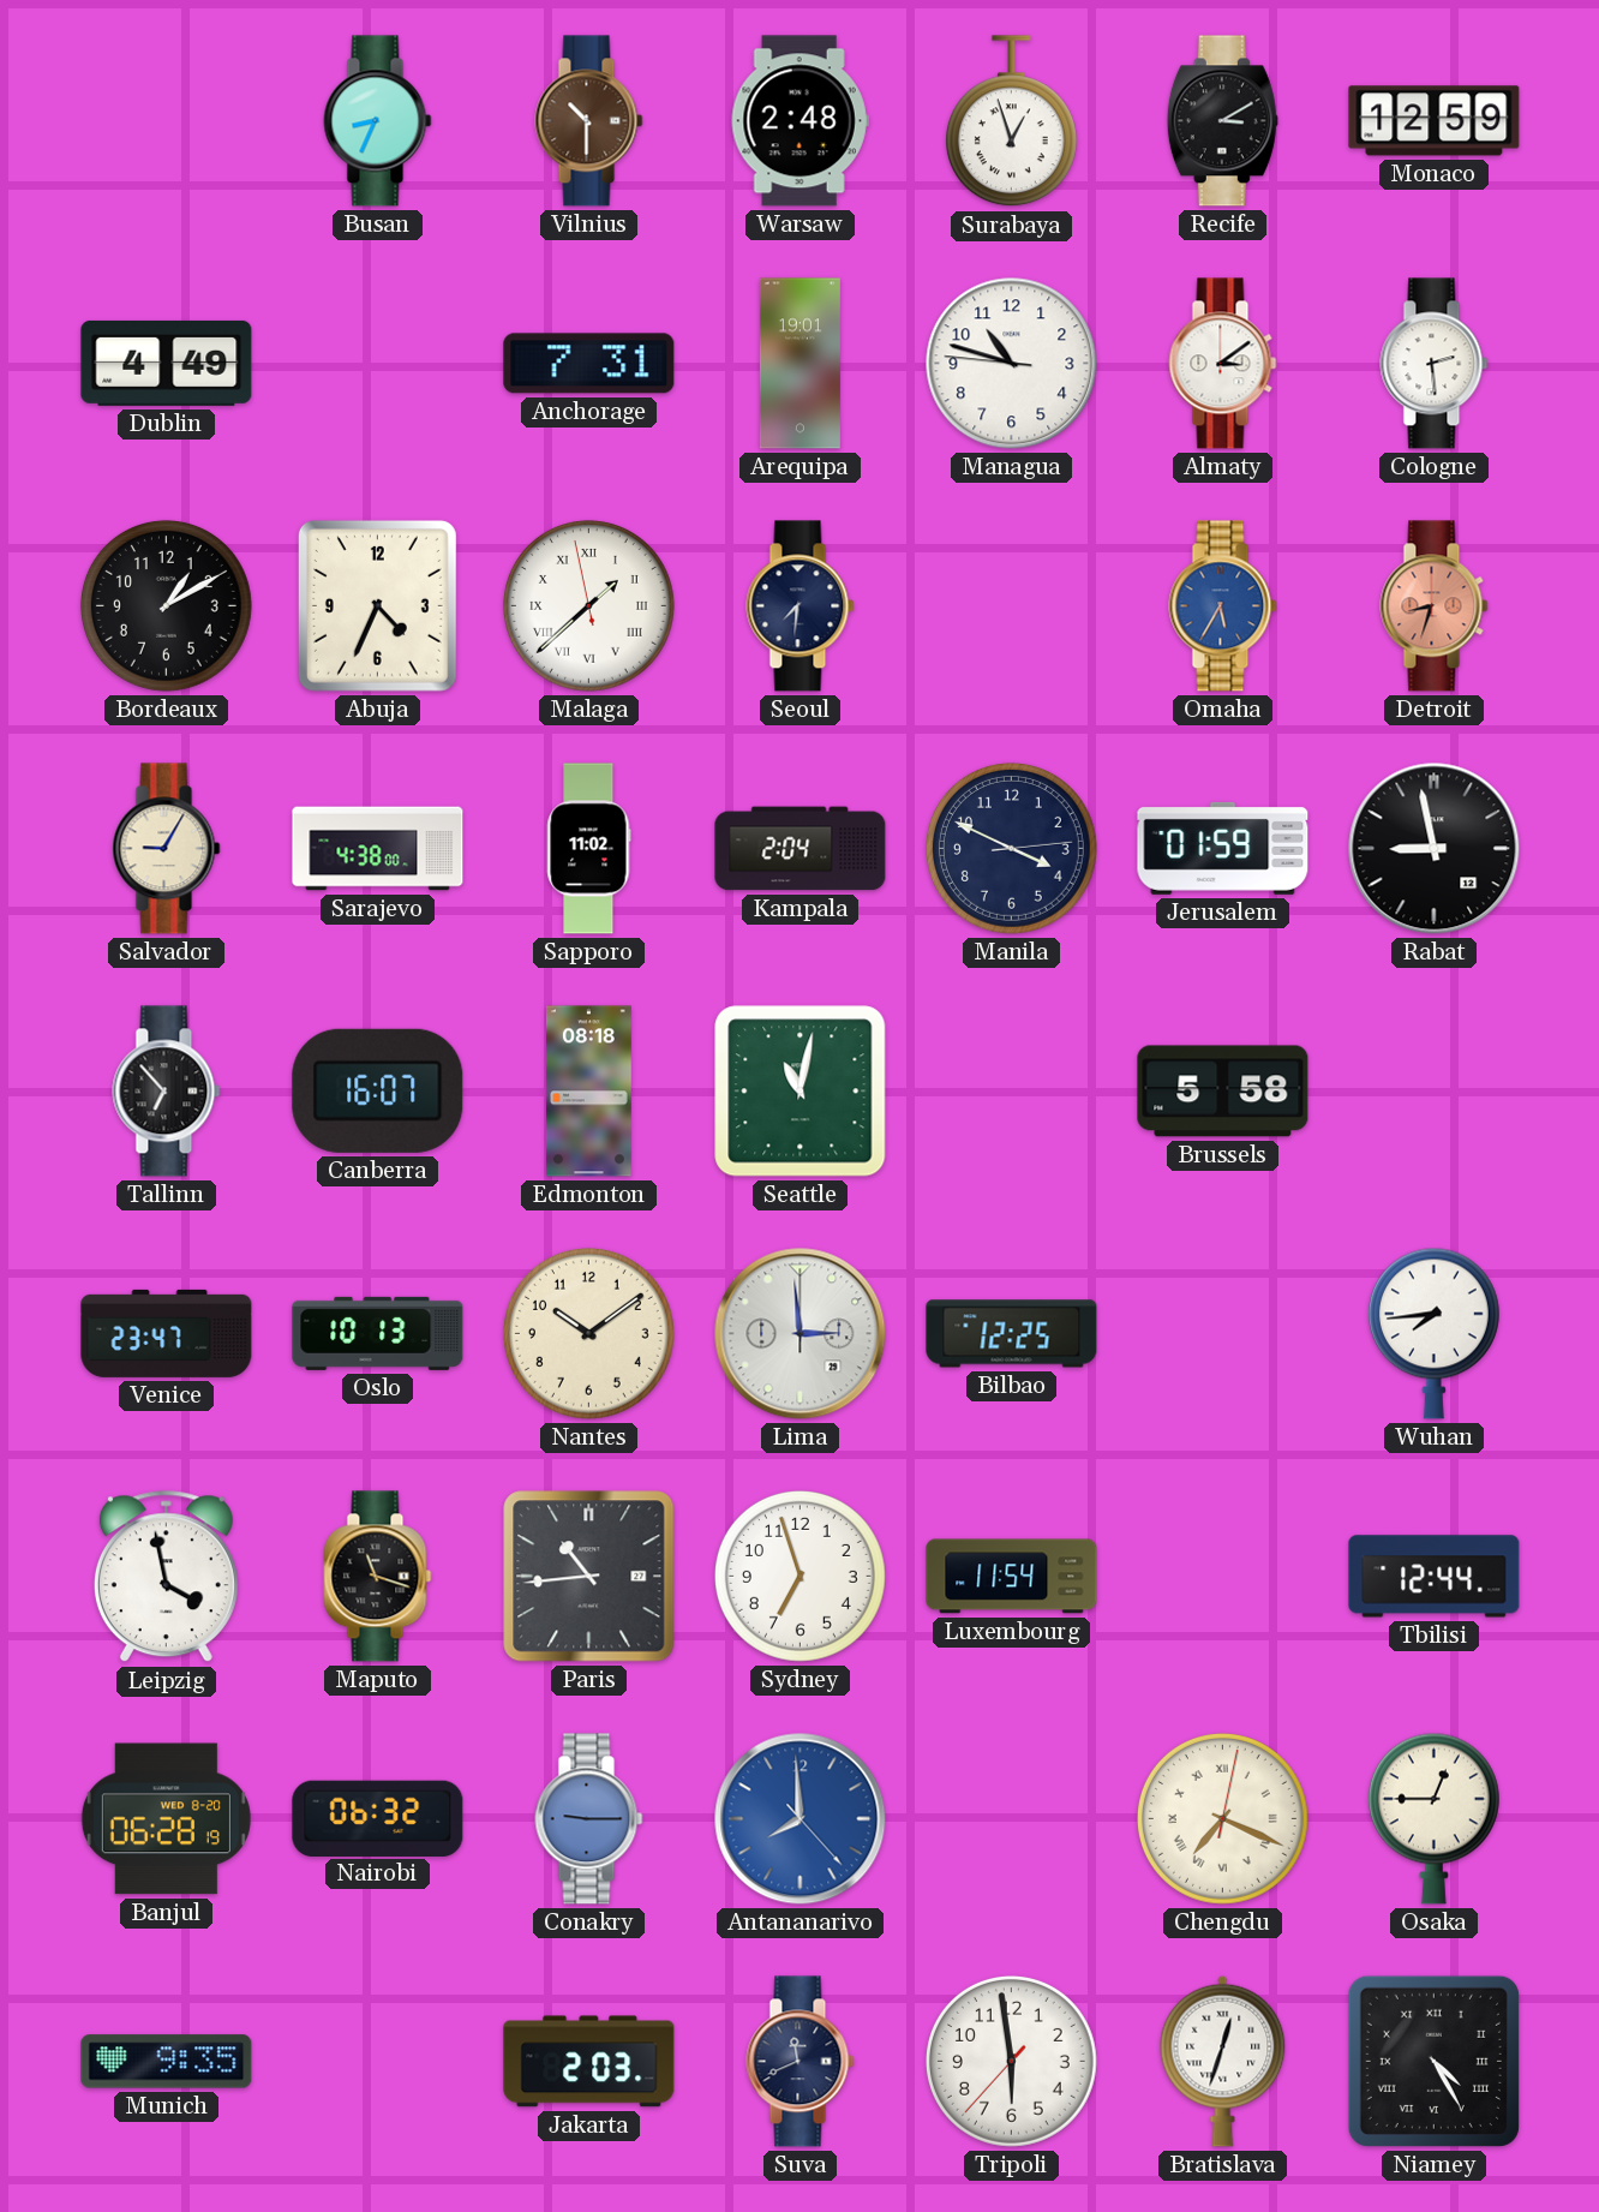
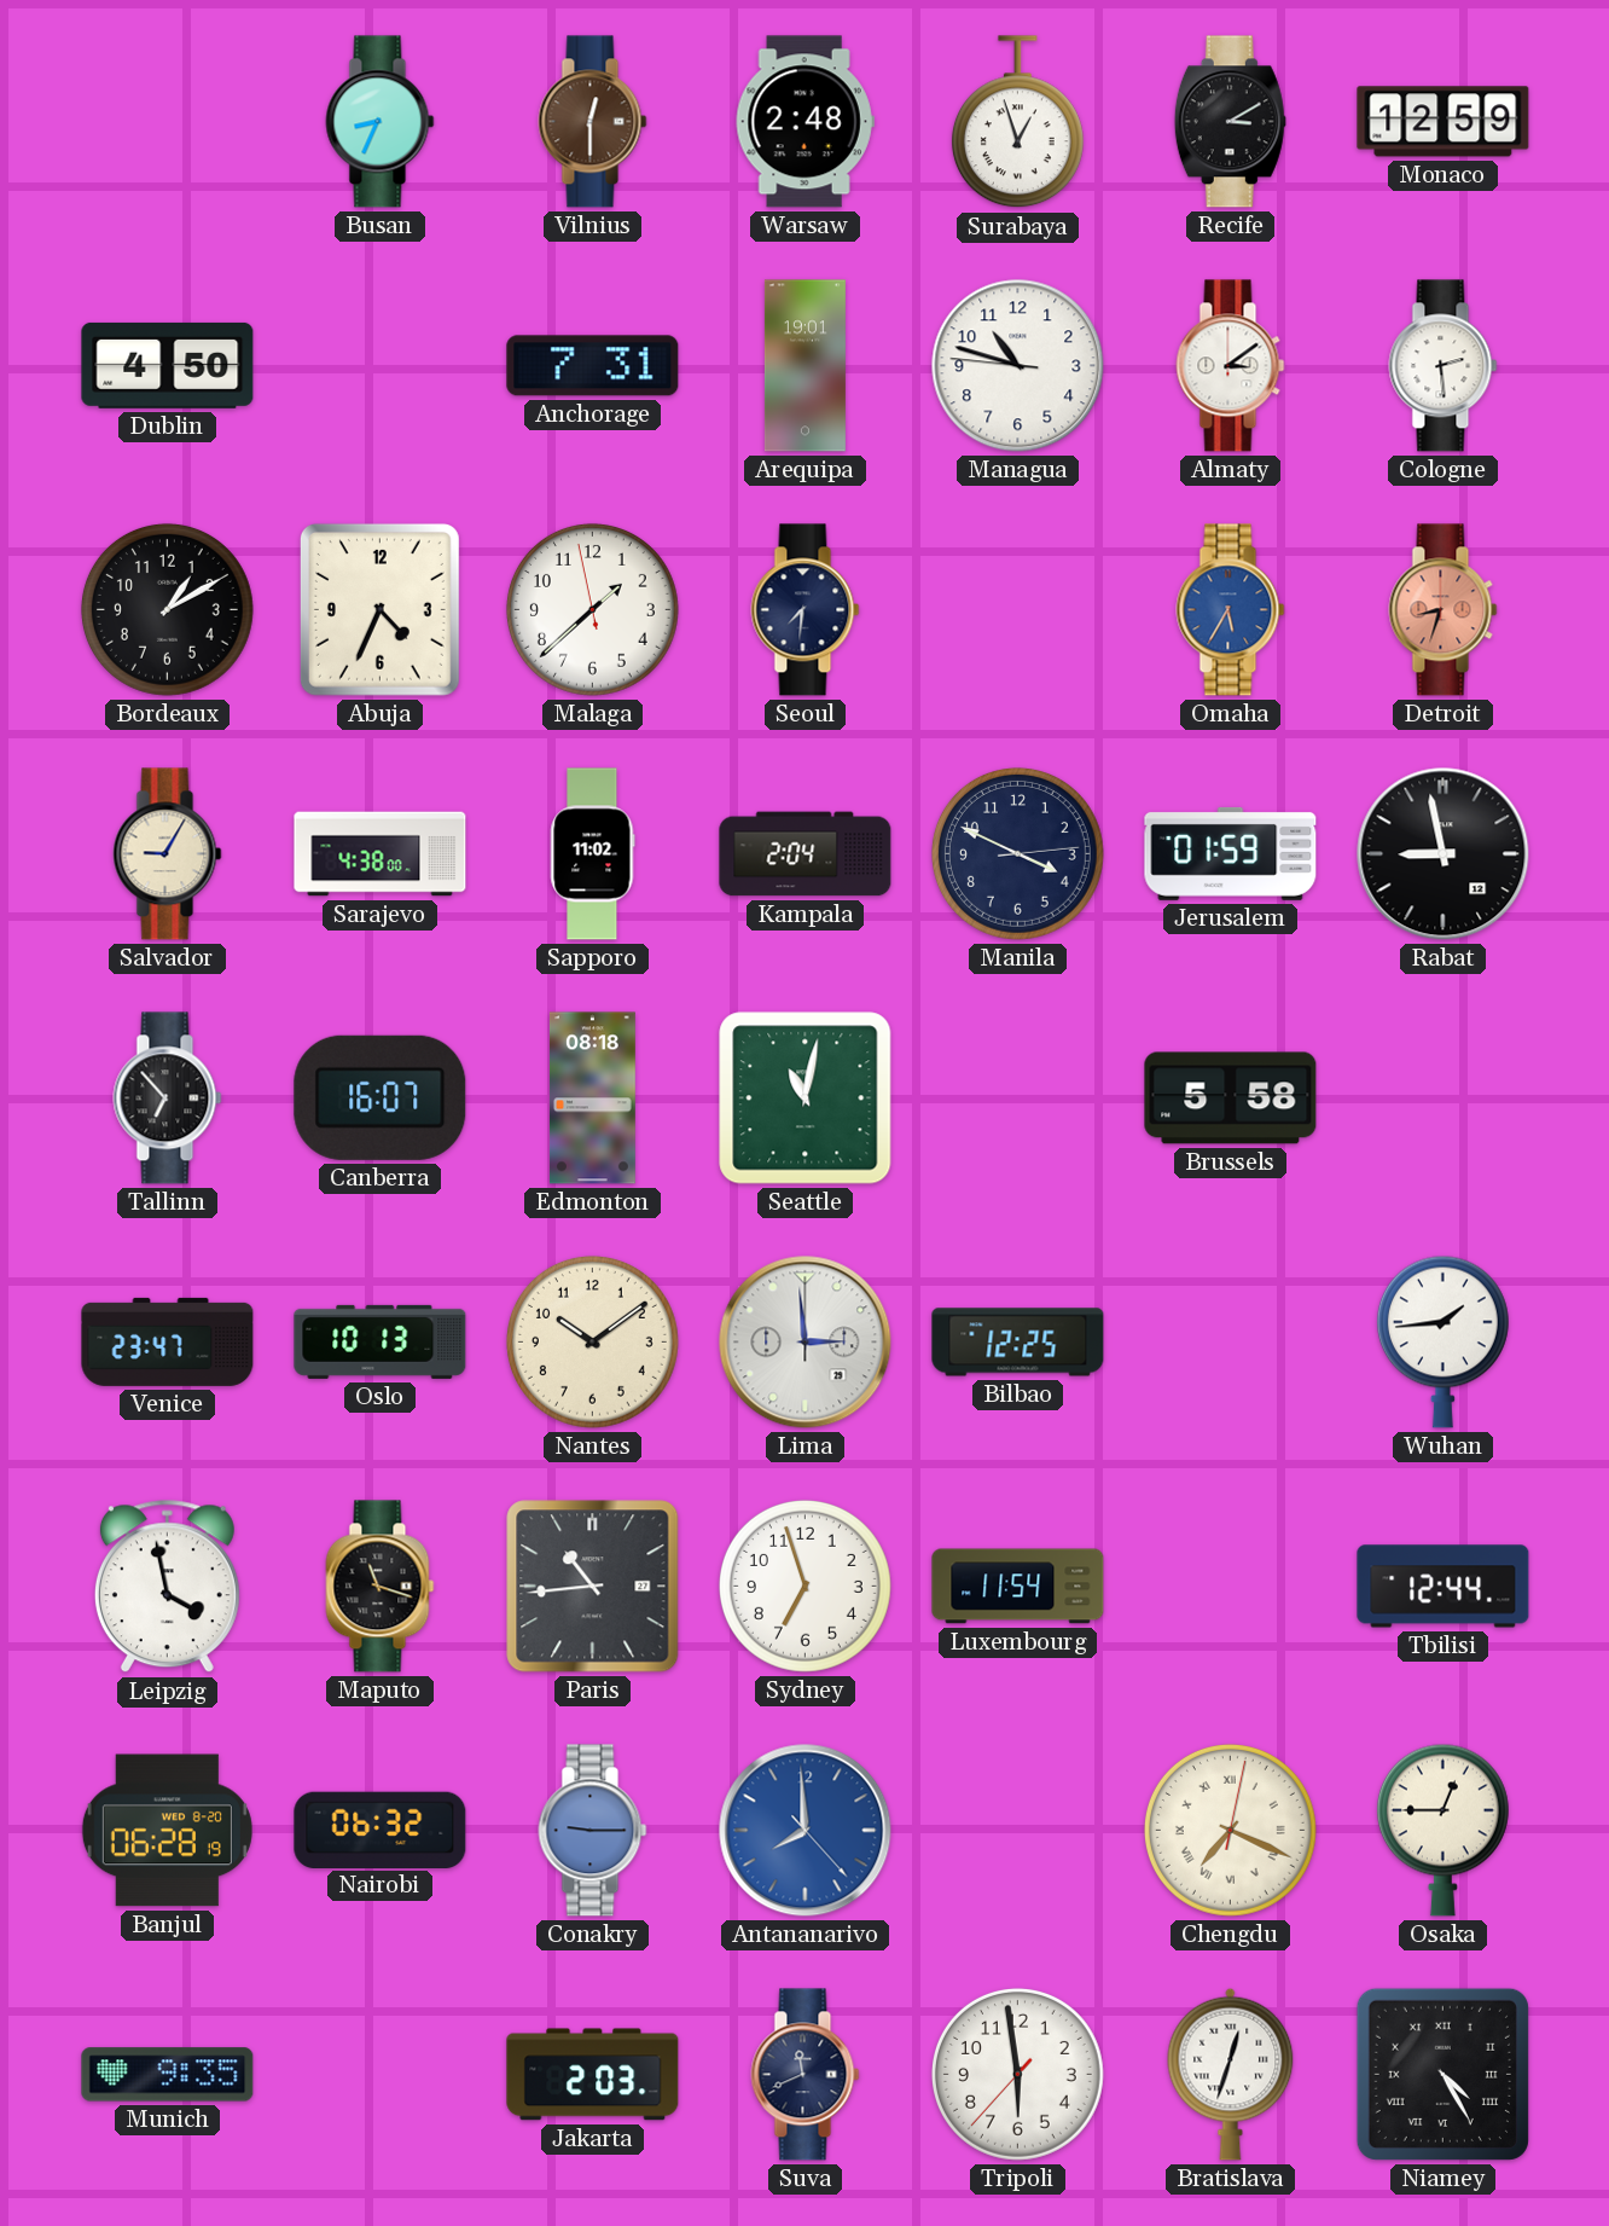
Vilnius: 10:30 -> 12:30
Dublin: 4:49 -> 4:50
Malaga numerals: Roman -> Arabic
Wuhan: 7:44 -> 1:44
